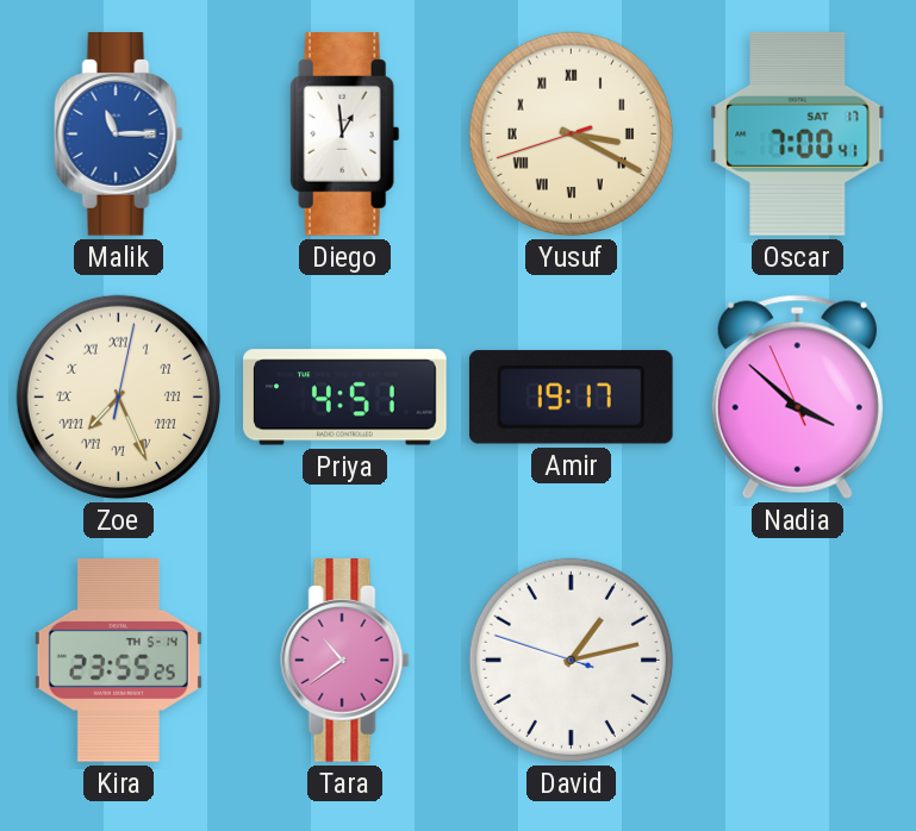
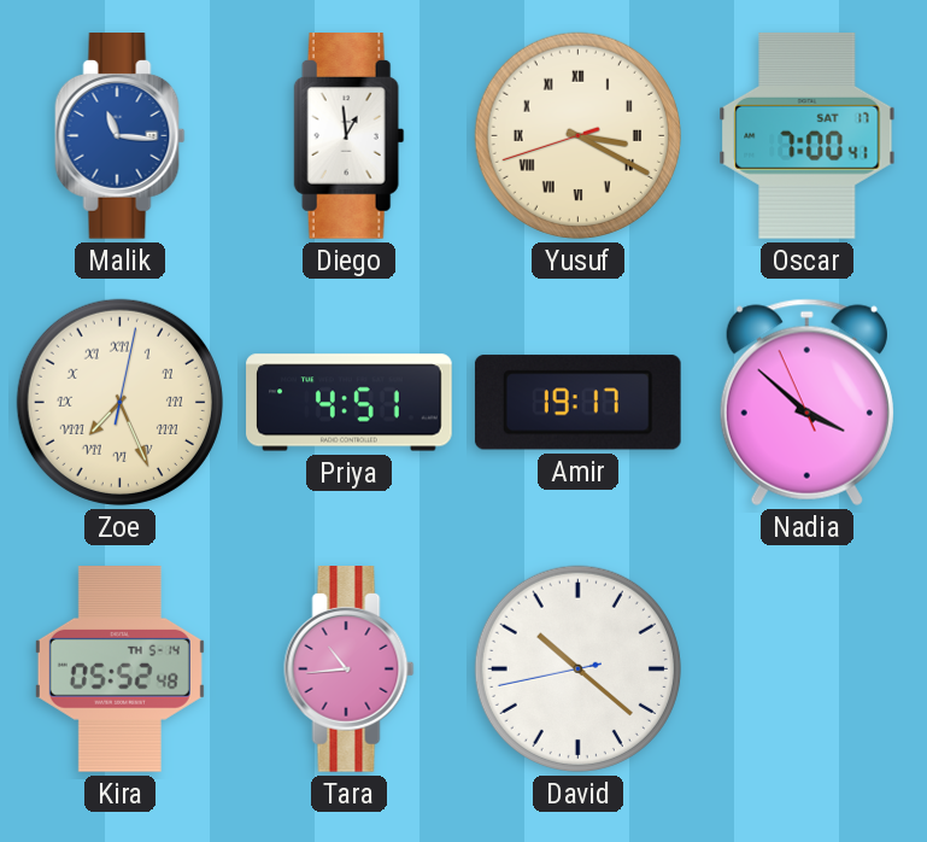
Malik: 11:15 -> 11:16
Kira: 23:55 -> 05:52
Tara: 10:39 -> 10:44
David: 1:12 -> 10:21
